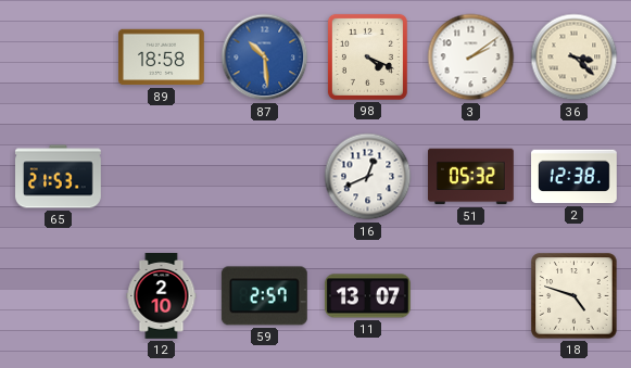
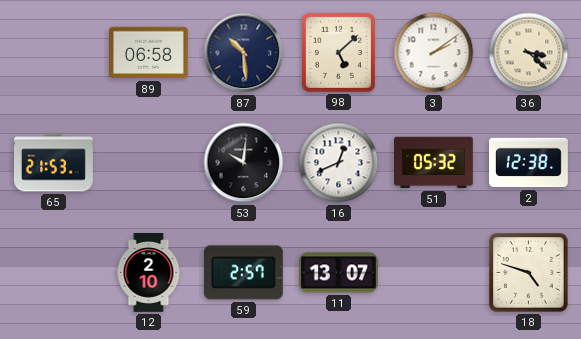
89: 18:58 -> 06:58
87 dial: blue -> navy
98: 4:19 -> 5:08
53: none -> 10:01
